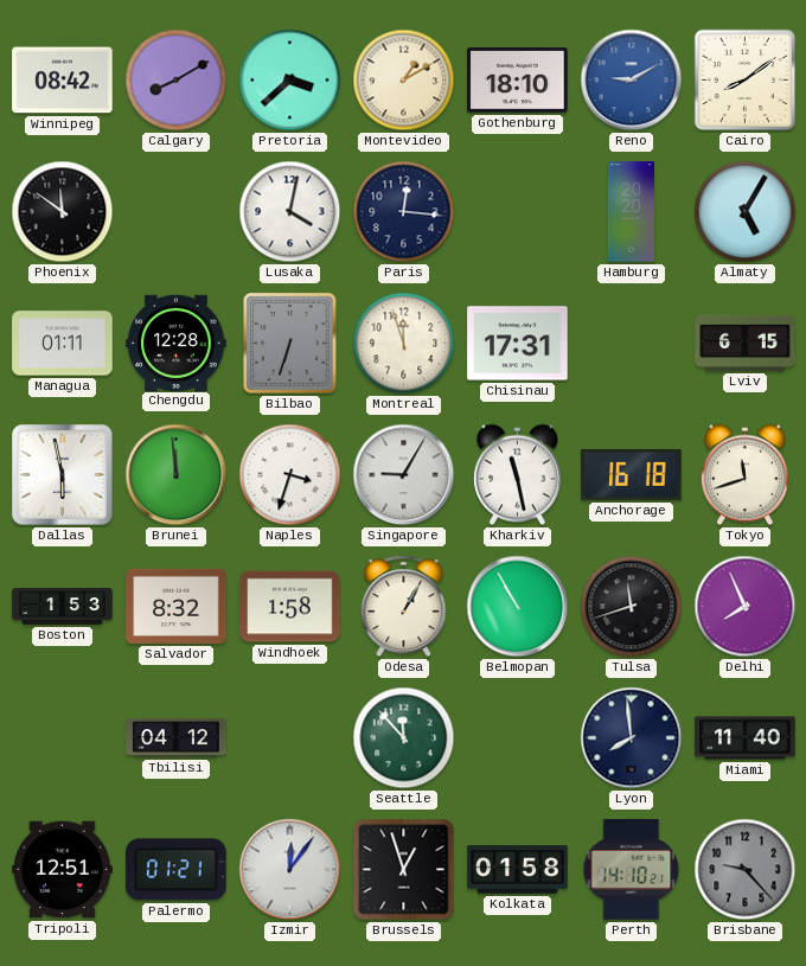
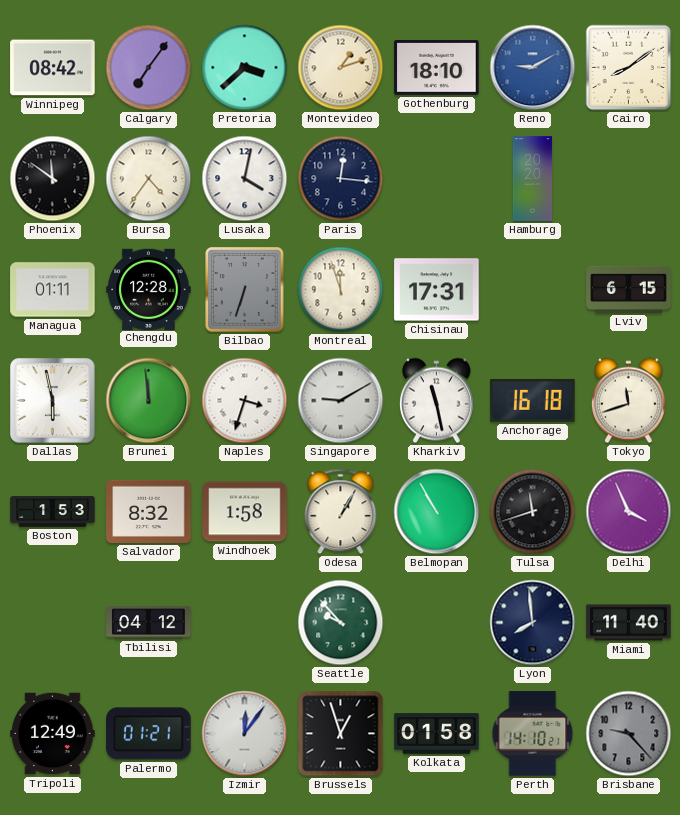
Calgary: 8:10 -> 7:06
Montevideo: 1:10 -> 1:12
Bursa: none -> 4:36
Almaty: 5:05 -> none
Singapore: 9:05 -> 9:10
Delhi: 7:56 -> 3:56
Seattle: 11:53 -> 9:53
Tripoli: 12:51 -> 12:49
